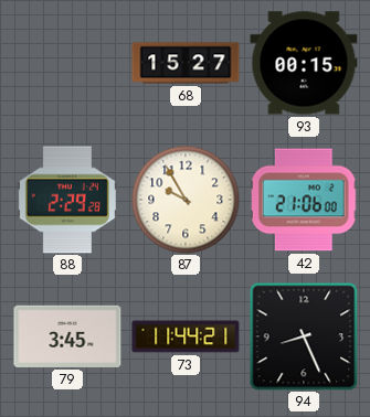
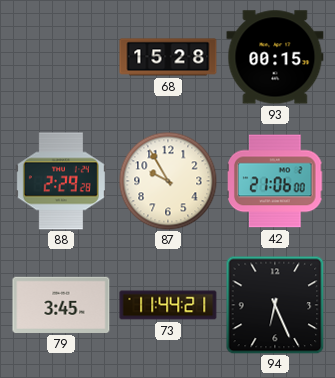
68: 15:27 -> 15:28
94: 8:26 -> 6:26
